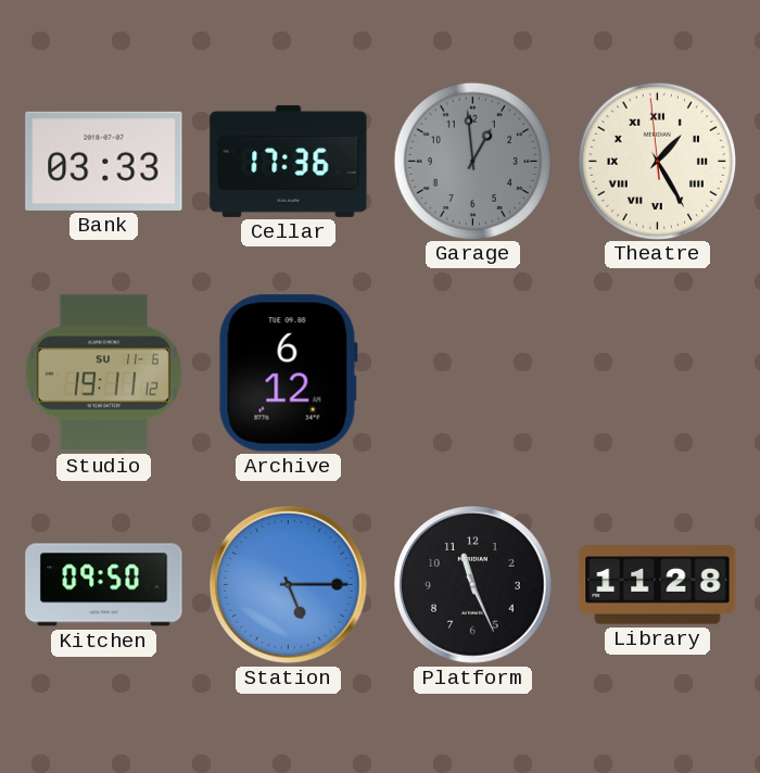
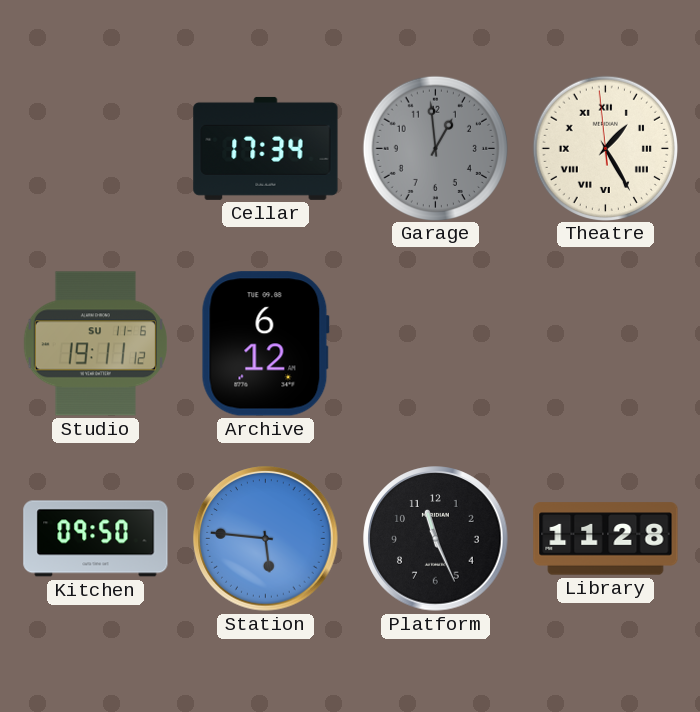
Bank: 03:33 -> none
Cellar: 17:36 -> 17:34
Station: 5:15 -> 5:46
